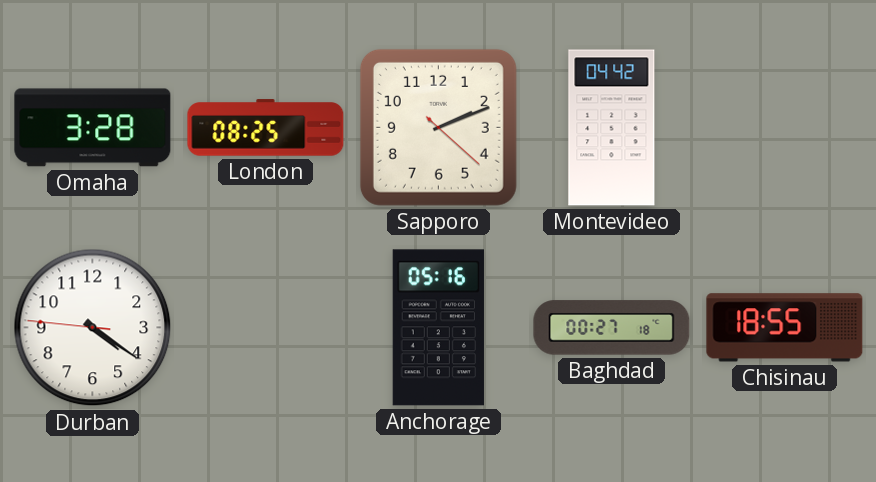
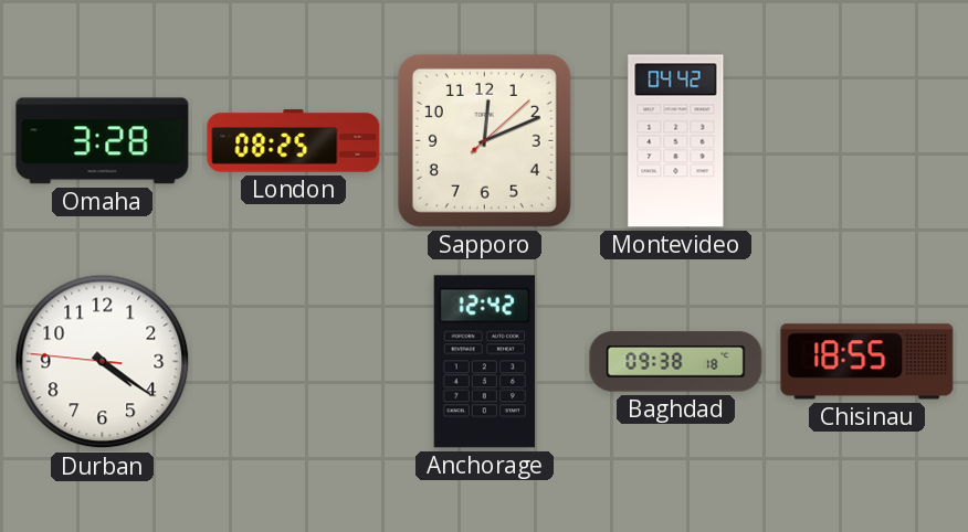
Sapporo: 2:11 -> 12:11
Anchorage: 05:16 -> 12:42
Baghdad: 00:27 -> 09:38
